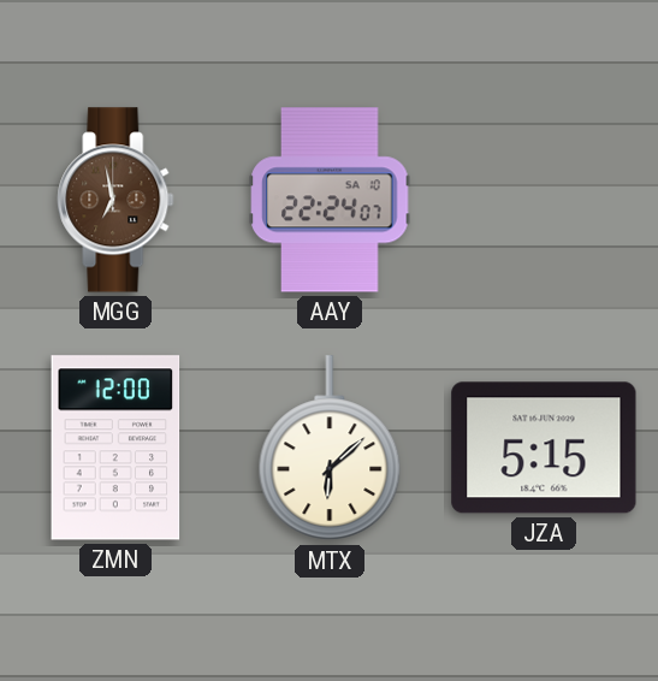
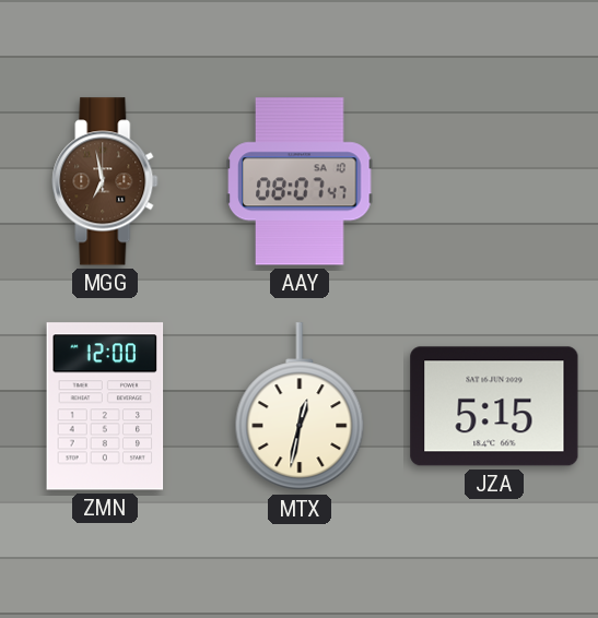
AAY: 22:24 -> 08:07
MTX: 6:08 -> 12:32
